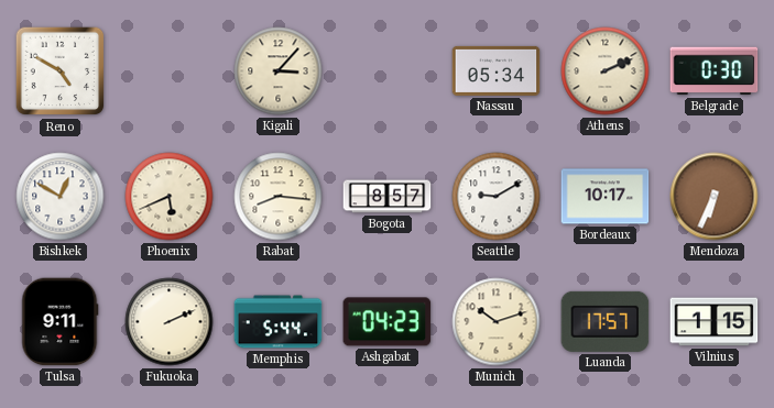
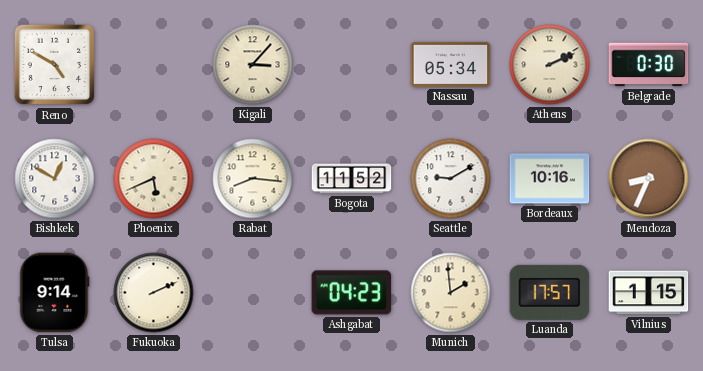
Bogota: 8:57 -> 11:52
Bordeaux: 10:17 -> 10:16
Mendoza: 6:34 -> 8:34
Tulsa: 9:11 -> 9:14
Memphis: 5:44 -> none
Munich: 10:12 -> 1:59
